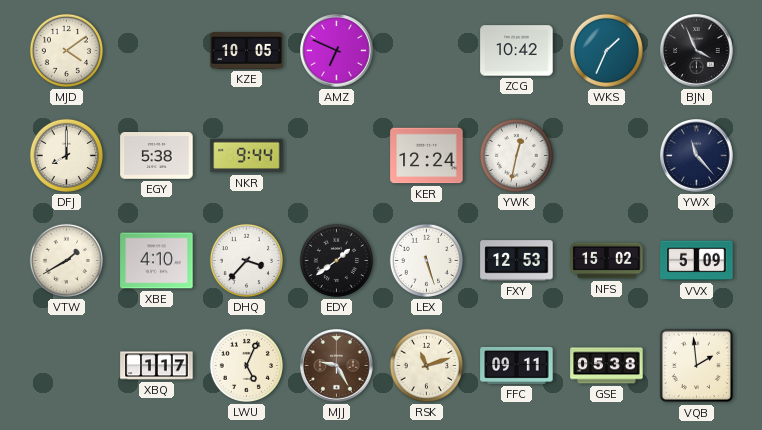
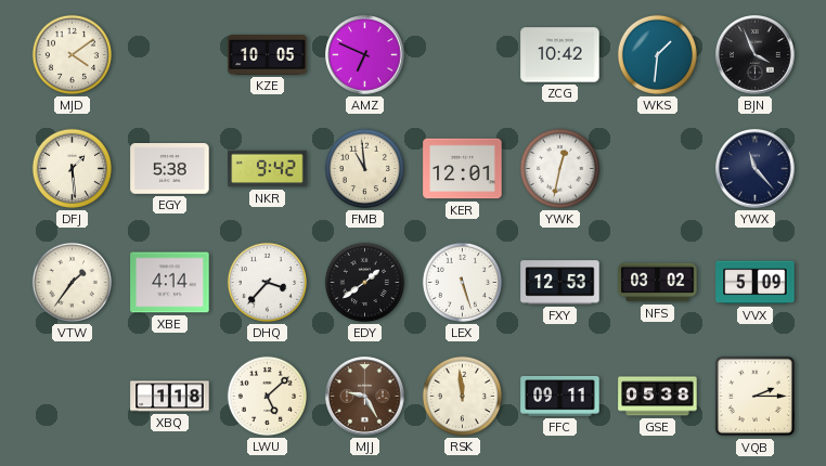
WKS: 1:34 -> 1:31
DFJ: 8:00 -> 1:29
NKR: 9:44 -> 9:42
FMB: none -> 10:59
KER: 12:24 -> 12:01
VTW: 1:40 -> 1:36
XBE: 4:10 -> 4:14
NFS: 15:02 -> 03:02
XBQ: 1:17 -> 1:18
LWU: 5:04 -> 5:08
RSK: 11:12 -> 11:59
VQB: 1:59 -> 2:15
